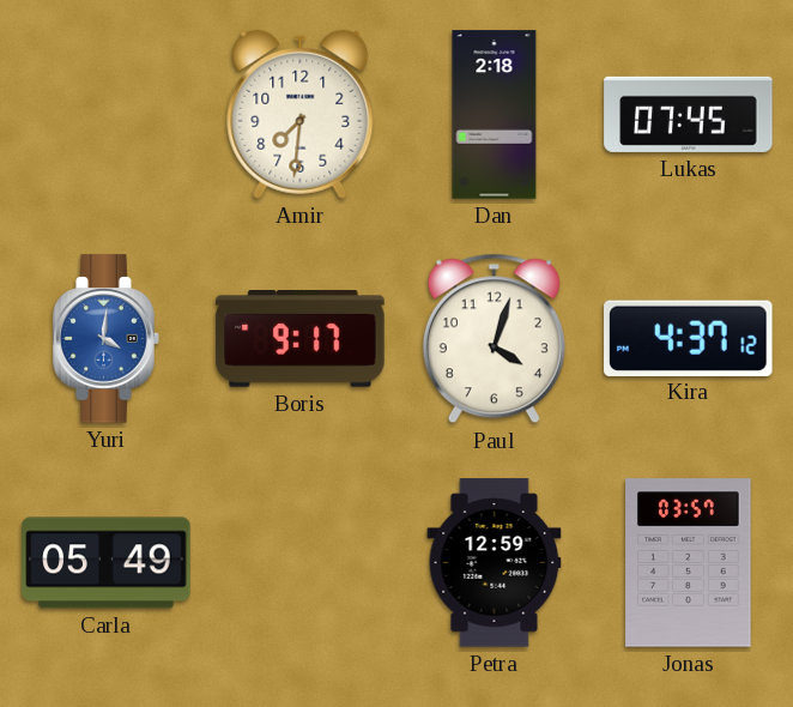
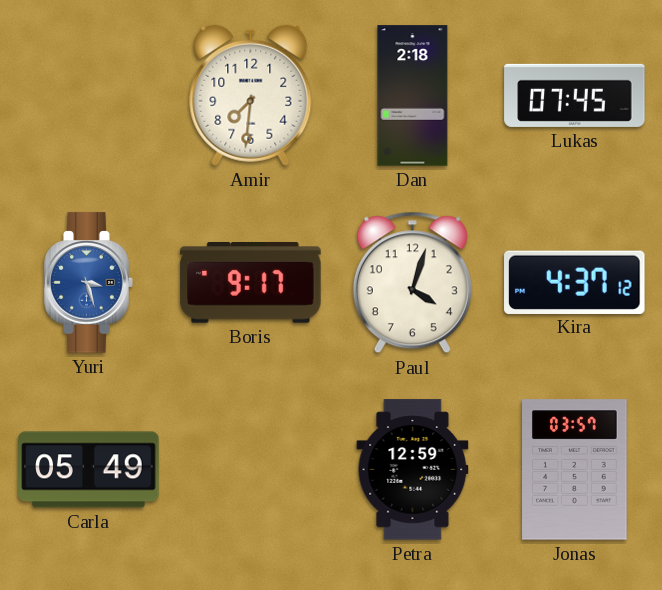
Yuri: 4:01 -> 3:27
